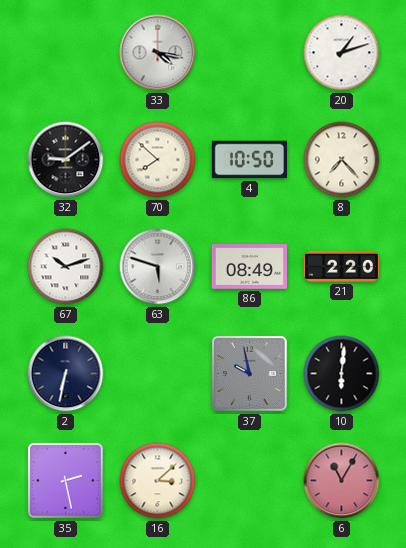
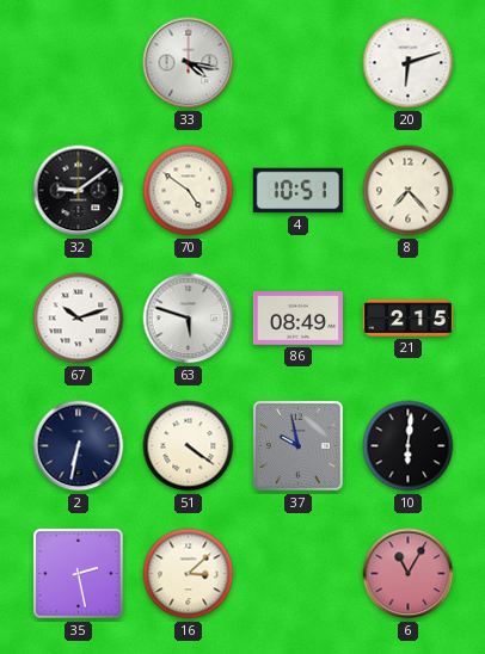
20: 1:12 -> 6:12
70: 7:52 -> 4:51
4: 10:50 -> 10:51
21: 2:20 -> 2:15
51: none -> 4:21
